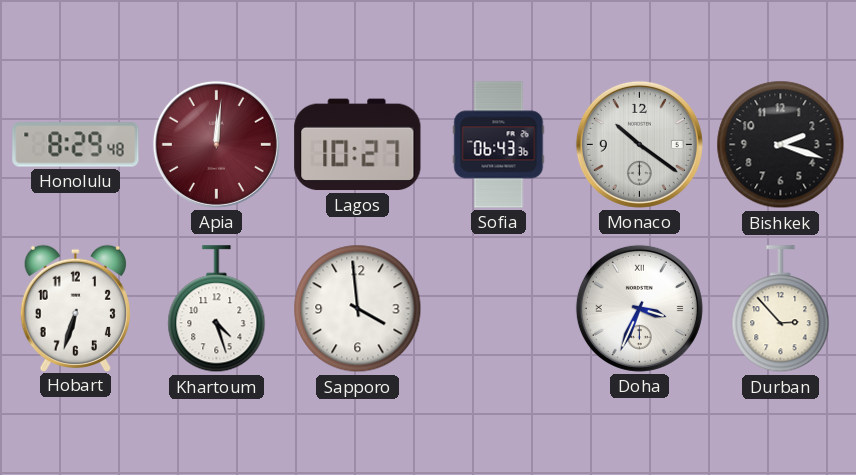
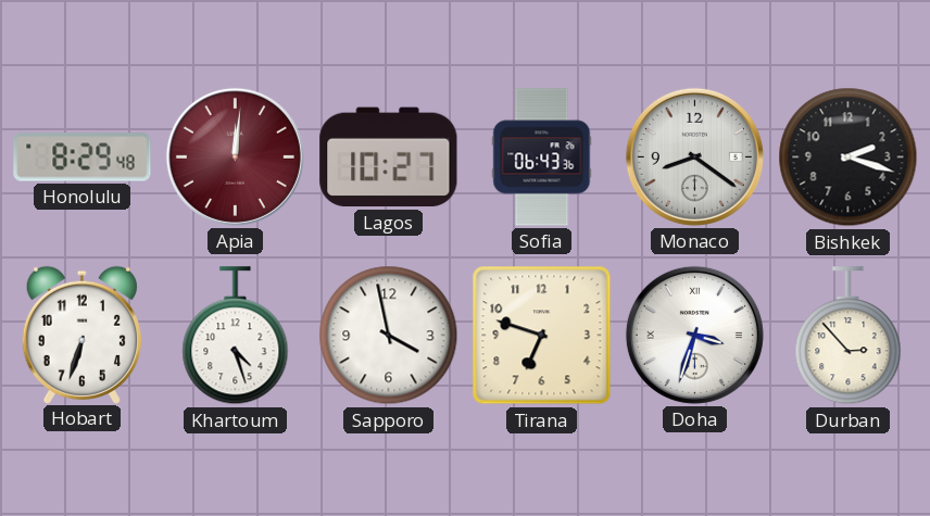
Monaco: 10:21 -> 8:21
Sapporo: 3:59 -> 3:58
Tirana: none -> 6:48
Doha: 3:34 -> 3:33
